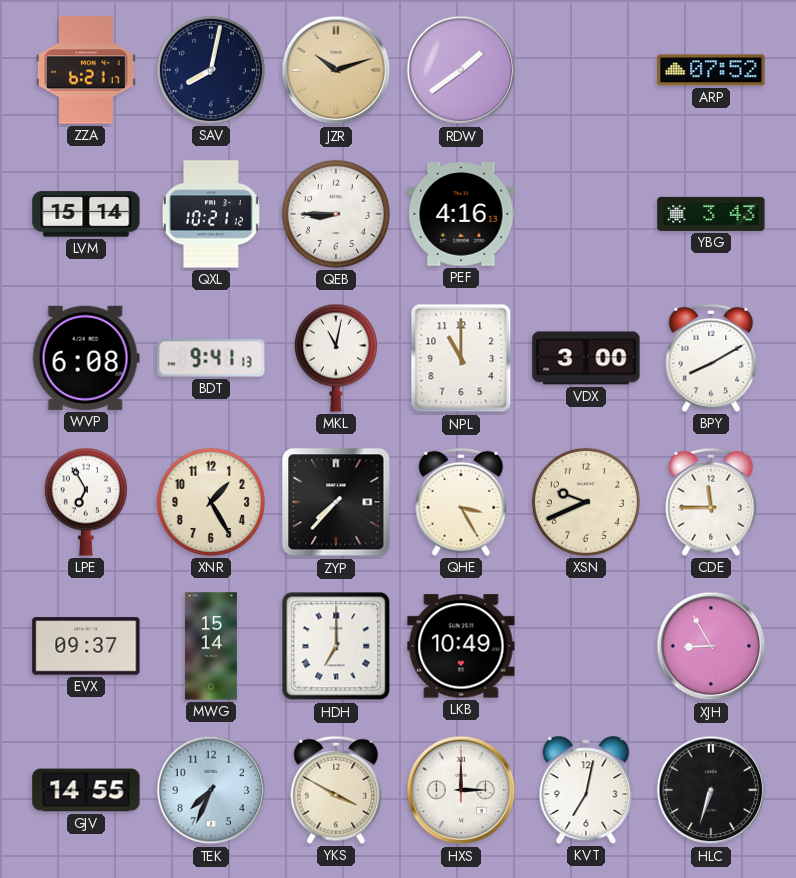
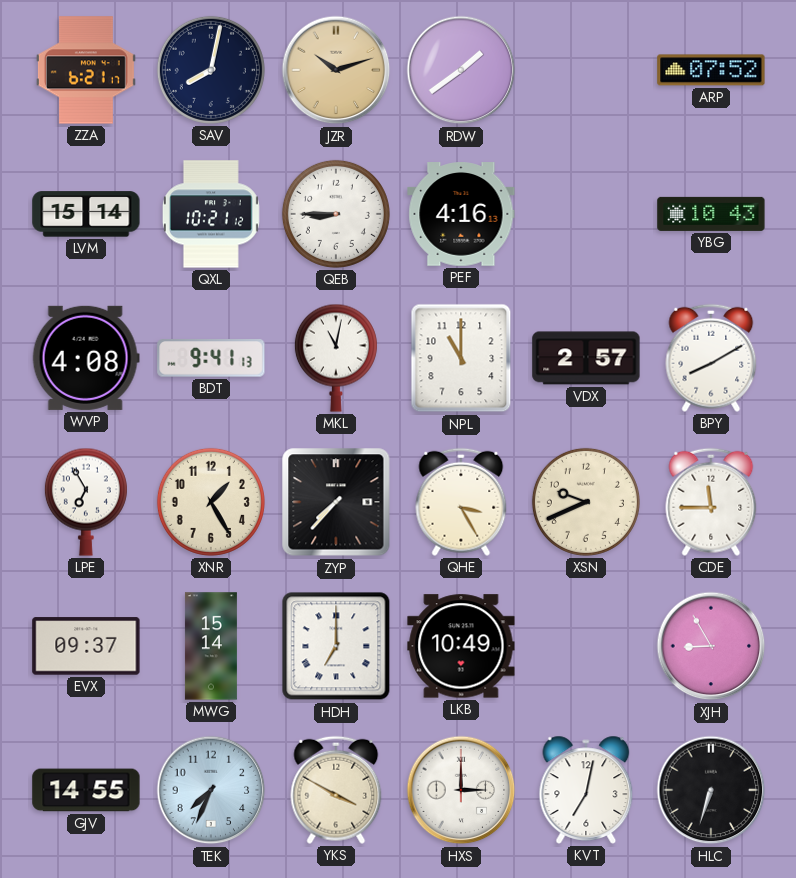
YBG: 3:43 -> 10:43
WVP: 6:08 -> 4:08
VDX: 3:00 -> 2:57
